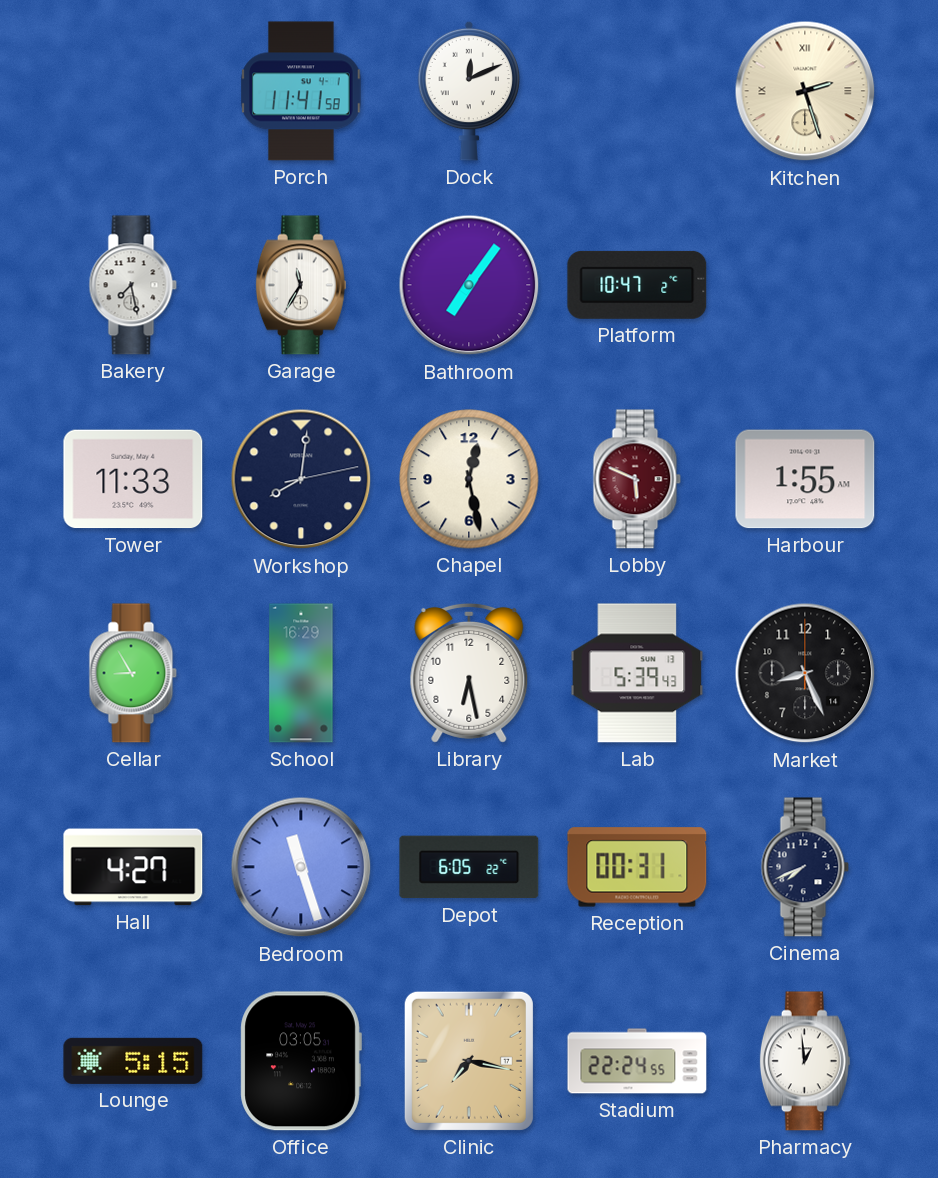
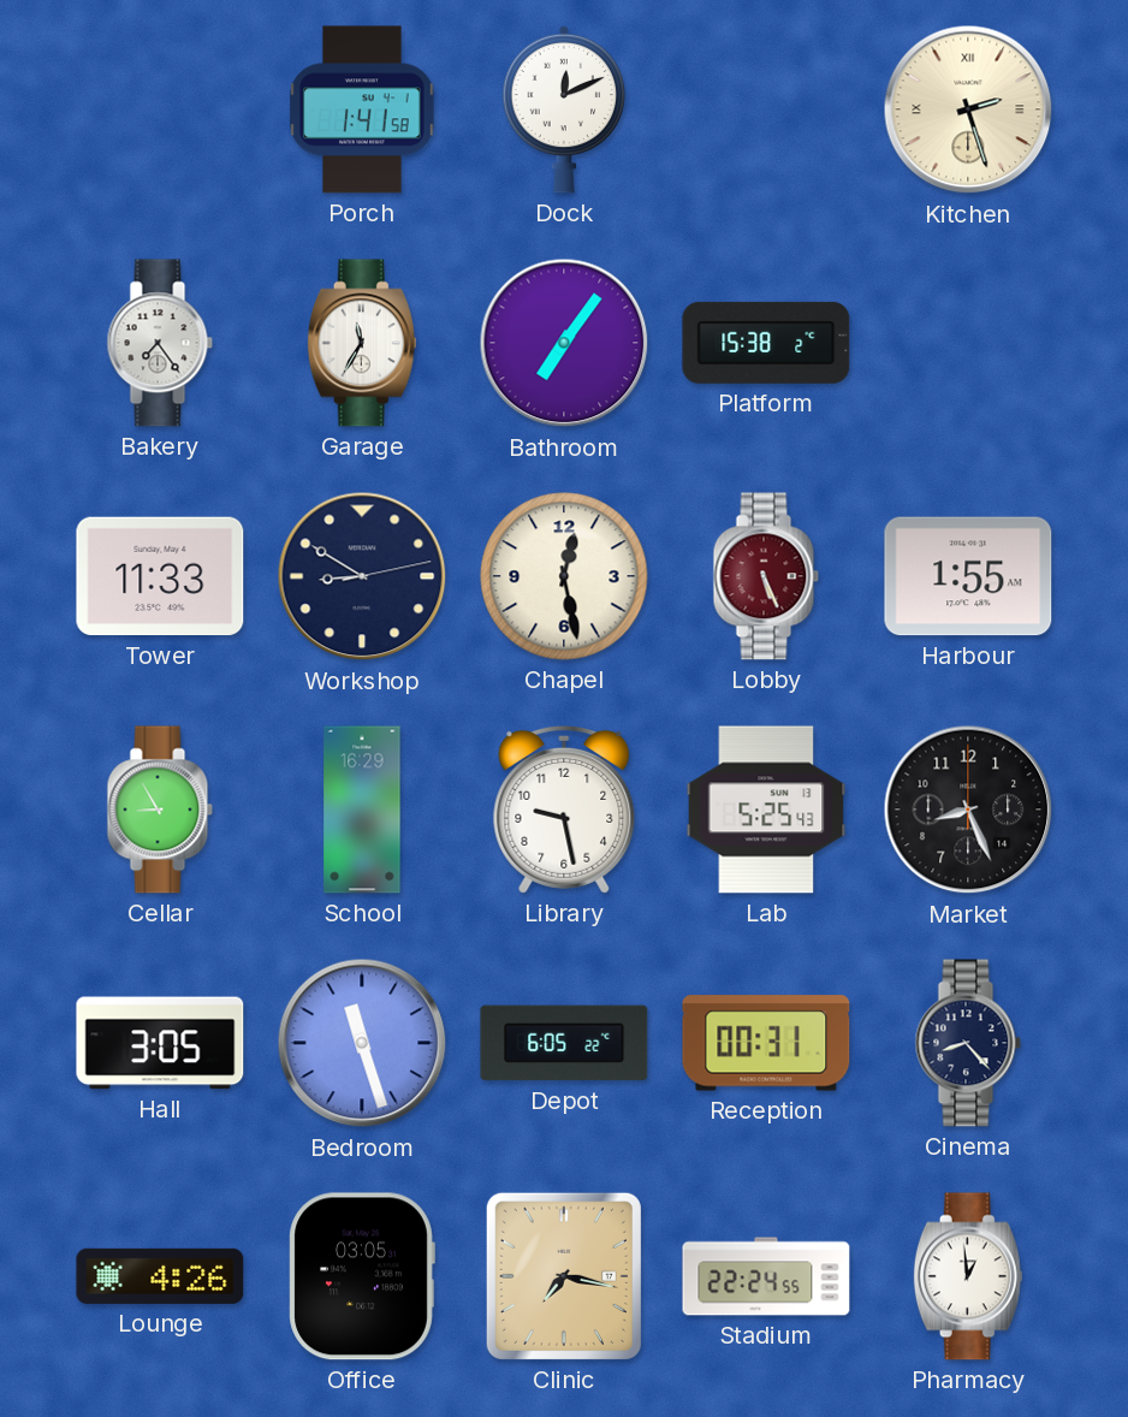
Porch: 11:41 -> 1:41
Bakery: 7:28 -> 7:24
Platform: 10:47 -> 15:38
Workshop: 8:01 -> 8:50
Lobby: 5:49 -> 5:26
Library: 6:28 -> 9:28
Lab: 5:39 -> 5:25
Hall: 4:27 -> 3:05
Cinema: 7:41 -> 8:23
Lounge: 5:15 -> 4:26
